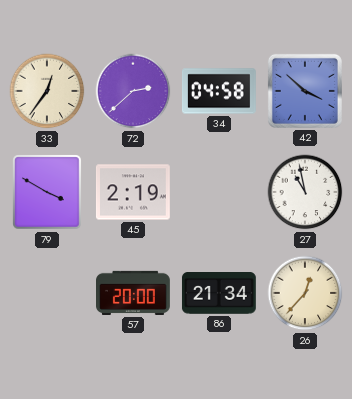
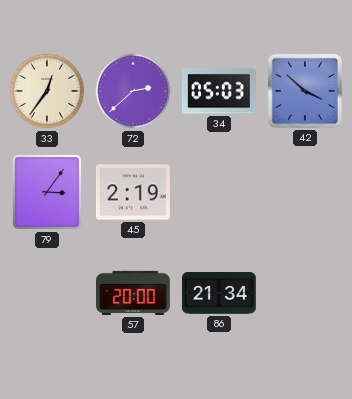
34: 04:58 -> 05:03
79: 3:50 -> 3:06
27: 10:58 -> none
26: 12:37 -> none
